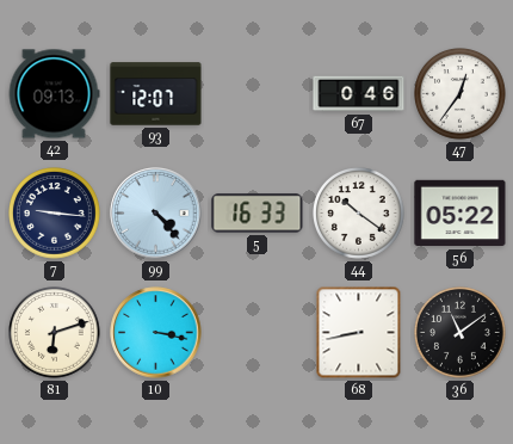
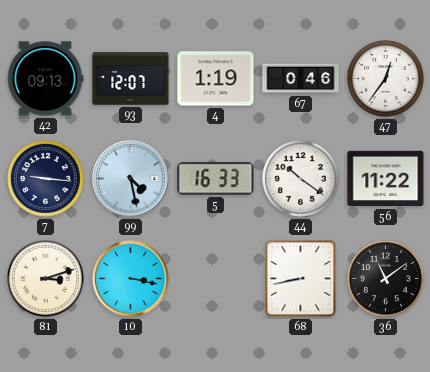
4: none -> 1:19
99: 4:23 -> 4:28
56: 05:22 -> 11:22
81: 6:12 -> 3:12
